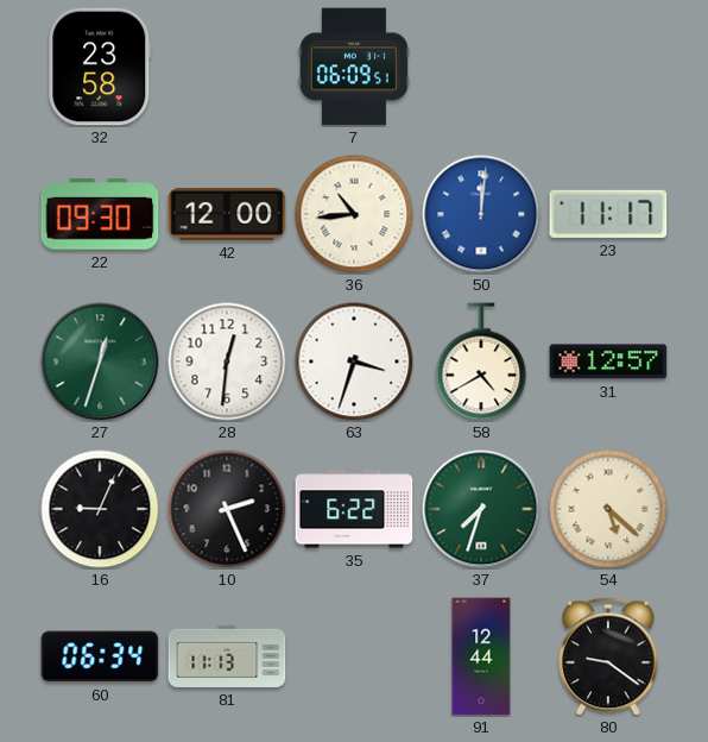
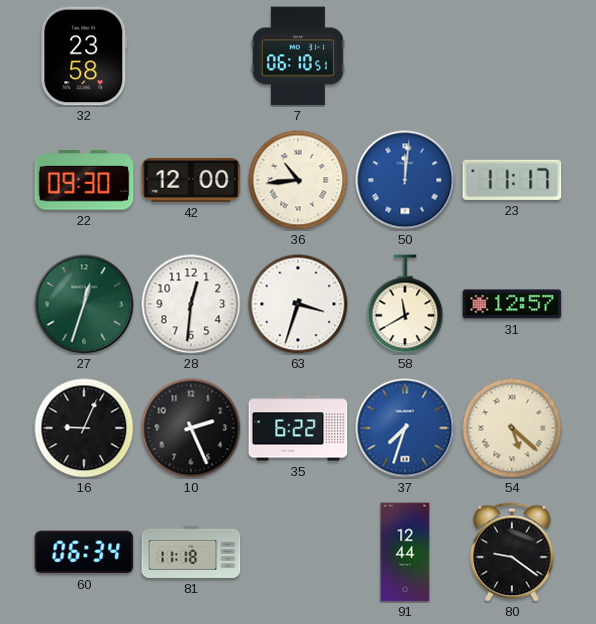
7: 06:09 -> 06:10
58: 4:40 -> 11:40
37 dial: green -> blue
81: 11:13 -> 11:18
